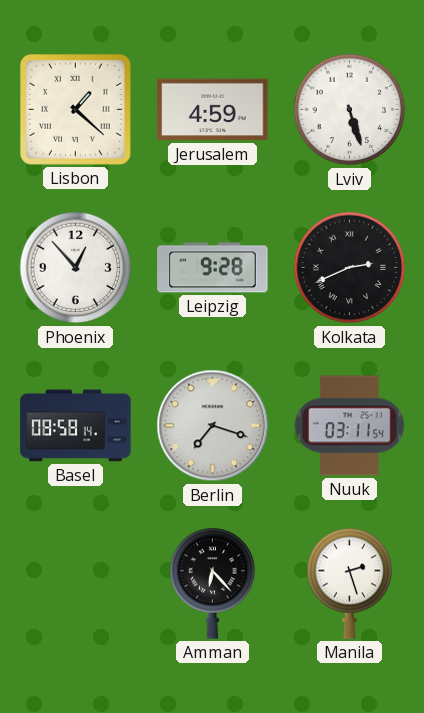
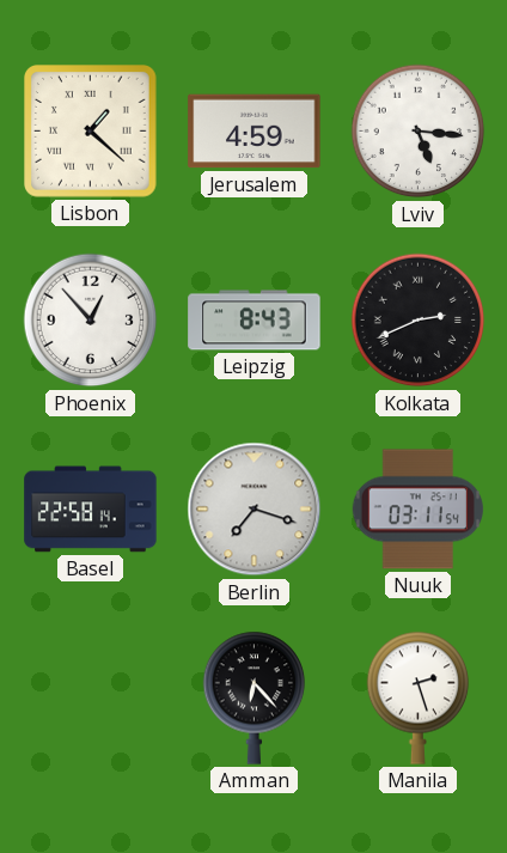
Lviv: 5:27 -> 5:16
Leipzig: 9:28 -> 8:43
Basel: 08:58 -> 22:58
